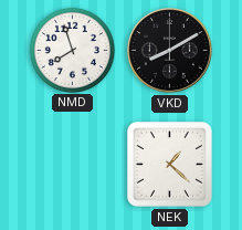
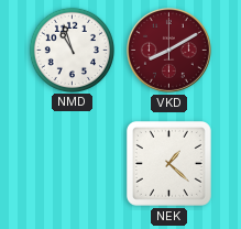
NMD: 7:57 -> 10:57
VKD dial: black -> burgundy
